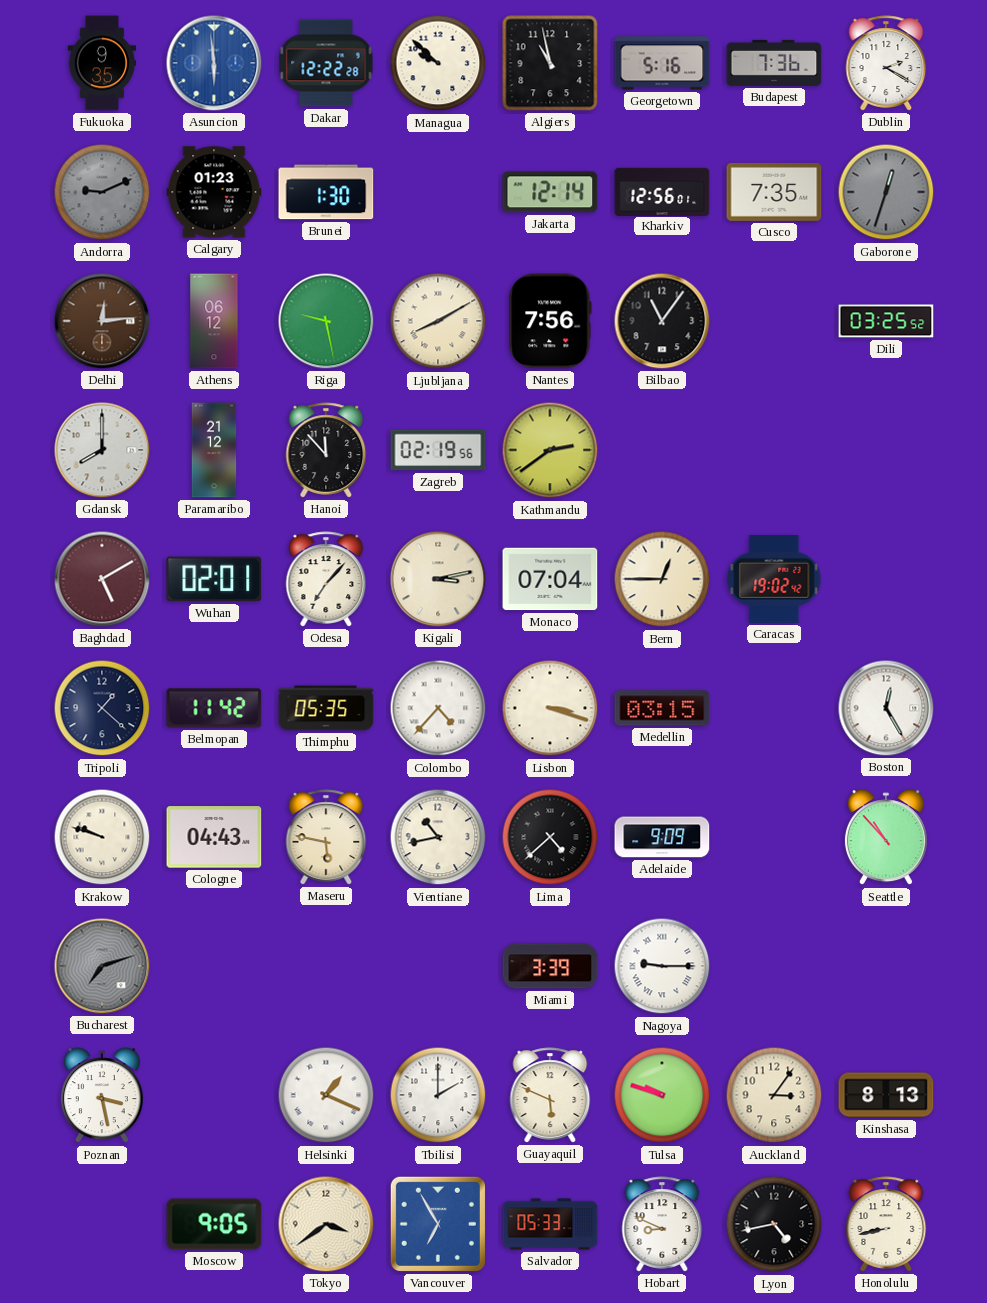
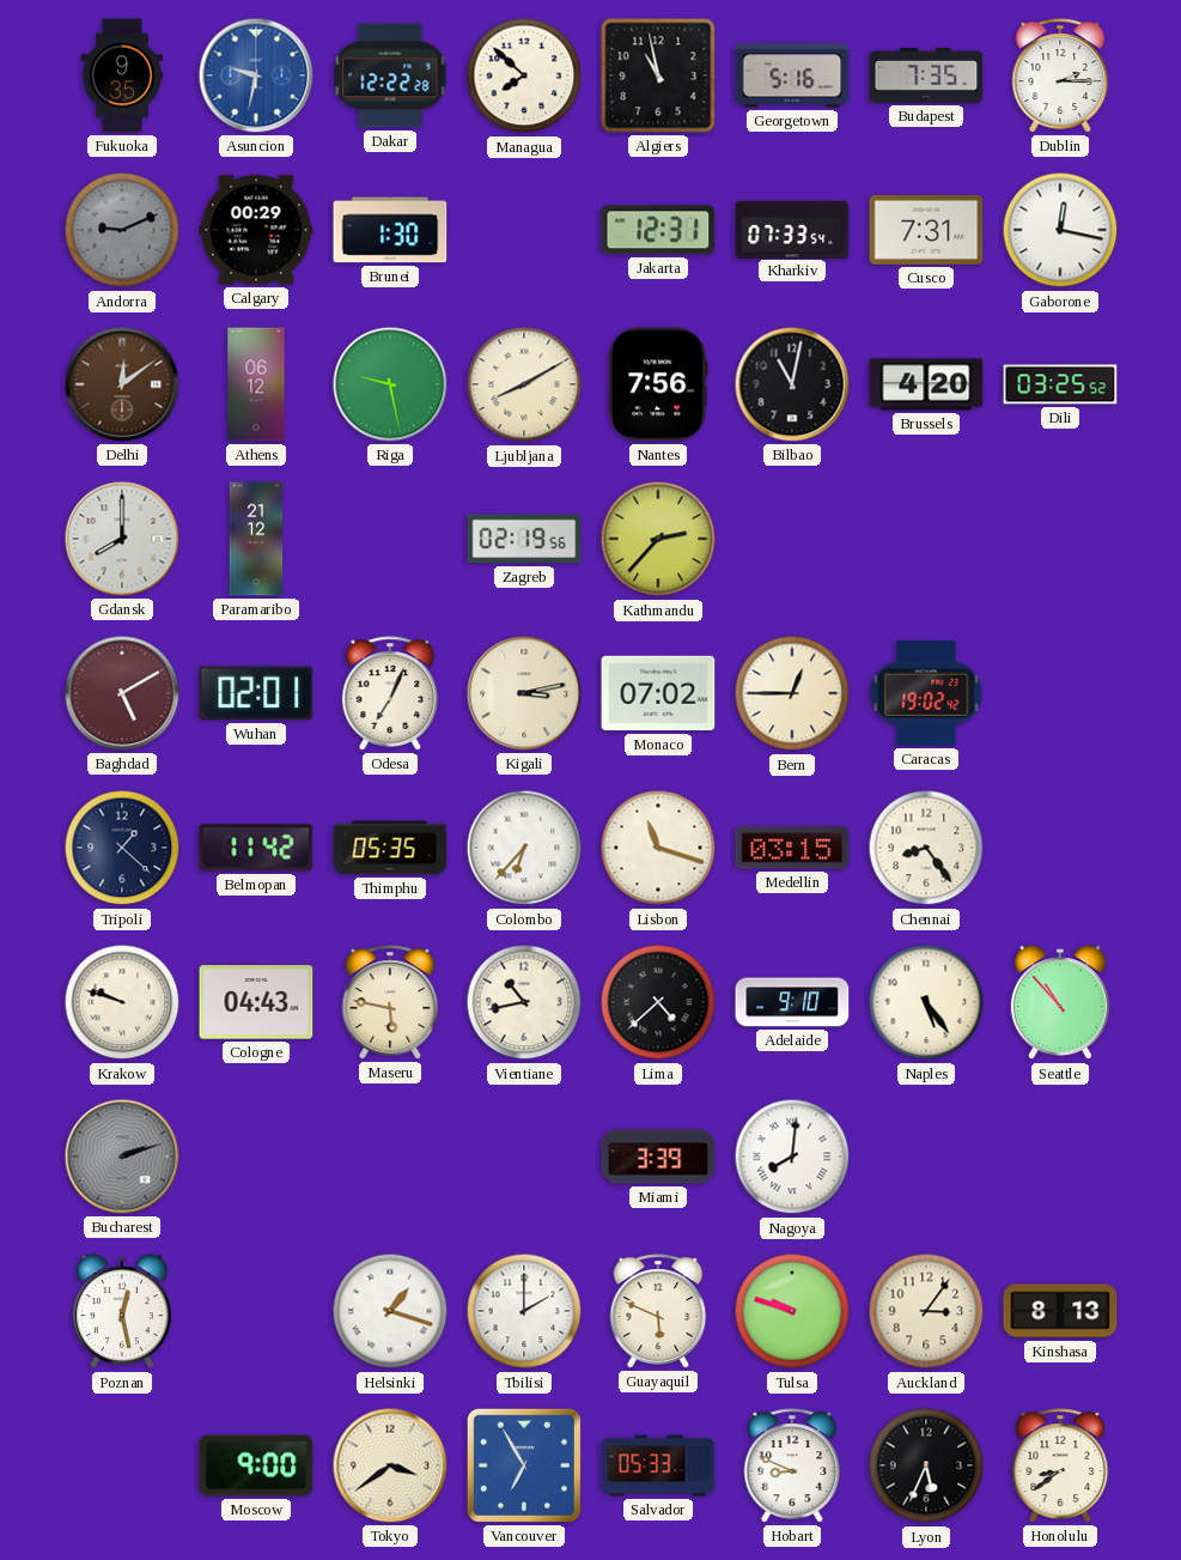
Asuncion: 5:59 -> 9:32
Managua: 9:52 -> 7:52
Budapest: 7:36 -> 7:35
Dublin: 2:20 -> 2:15
Calgary: 01:23 -> 00:29
Jakarta: 12:14 -> 12:31
Kharkiv: 12:56 -> 07:33
Cusco: 7:35 -> 7:31
Gaborone: 12:33 -> 12:17
Gaborone dial: grey -> white
Delhi: 12:14 -> 12:09
Bilbao: 11:06 -> 11:02
Brussels: none -> 4:20
Hanoi: 11:53 -> none
Kathmandu: 2:39 -> 2:37
Odesa: 7:07 -> 7:04
Monaco: 07:04 -> 07:02
Colombo: 4:37 -> 6:37
Lisbon: 3:18 -> 11:18
Chennai: none -> 8:24
Boston: 12:25 -> none
Adelaide: 9:09 -> 9:10
Naples: none -> 5:24
Bucharest: 7:12 -> 2:12
Nagoya: 9:15 -> 8:01
Poznan: 3:28 -> 12:28
Helsinki: 1:19 -> 1:18
Moscow: 9:05 -> 9:00
Lyon: 4:43 -> 5:34
Honolulu: 8:43 -> 8:39
